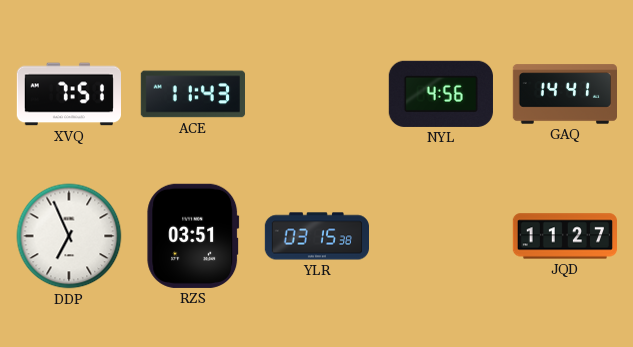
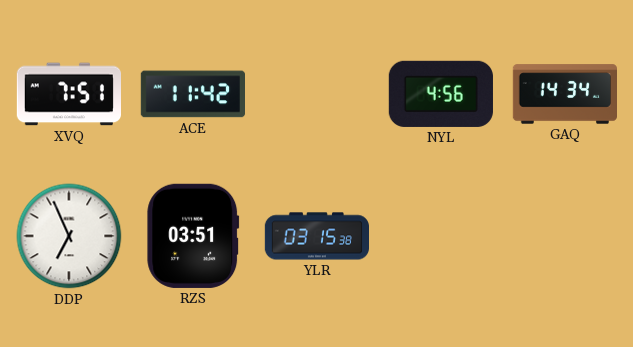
ACE: 11:43 -> 11:42
GAQ: 14:41 -> 14:34
JQD: 11:27 -> none
